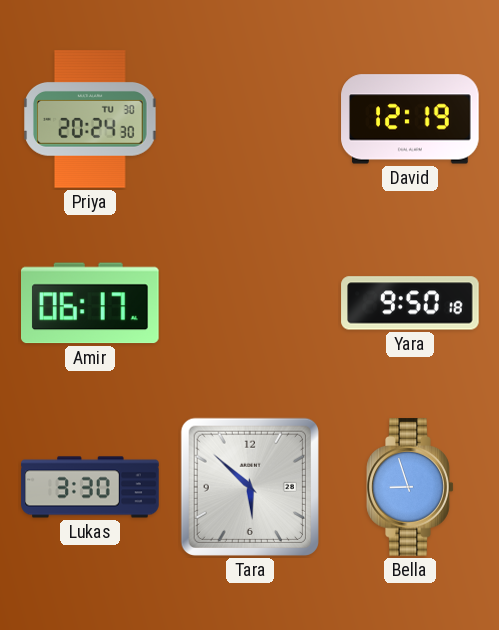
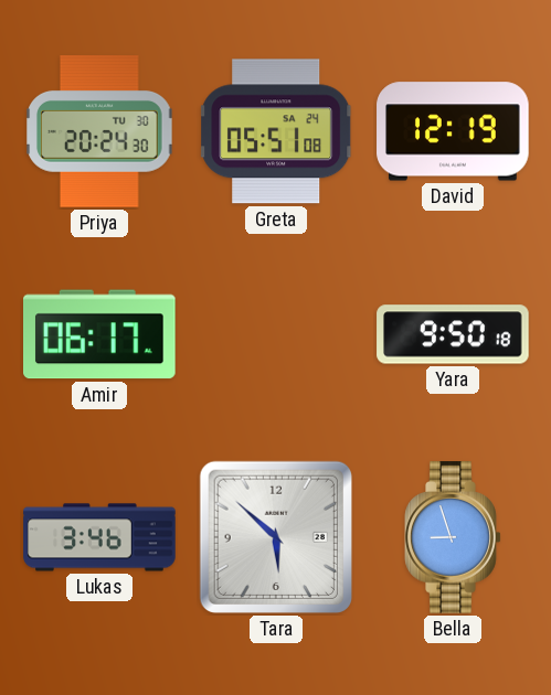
Greta: none -> 05:51
Lukas: 3:30 -> 3:46
